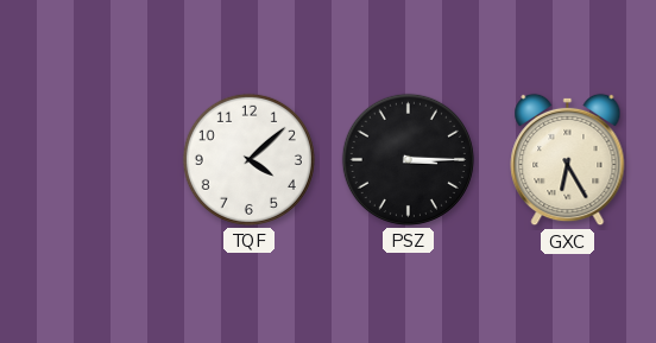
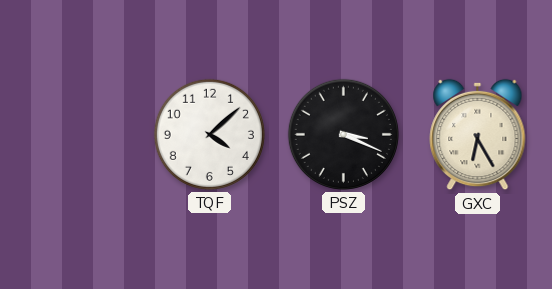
PSZ: 3:15 -> 3:19
